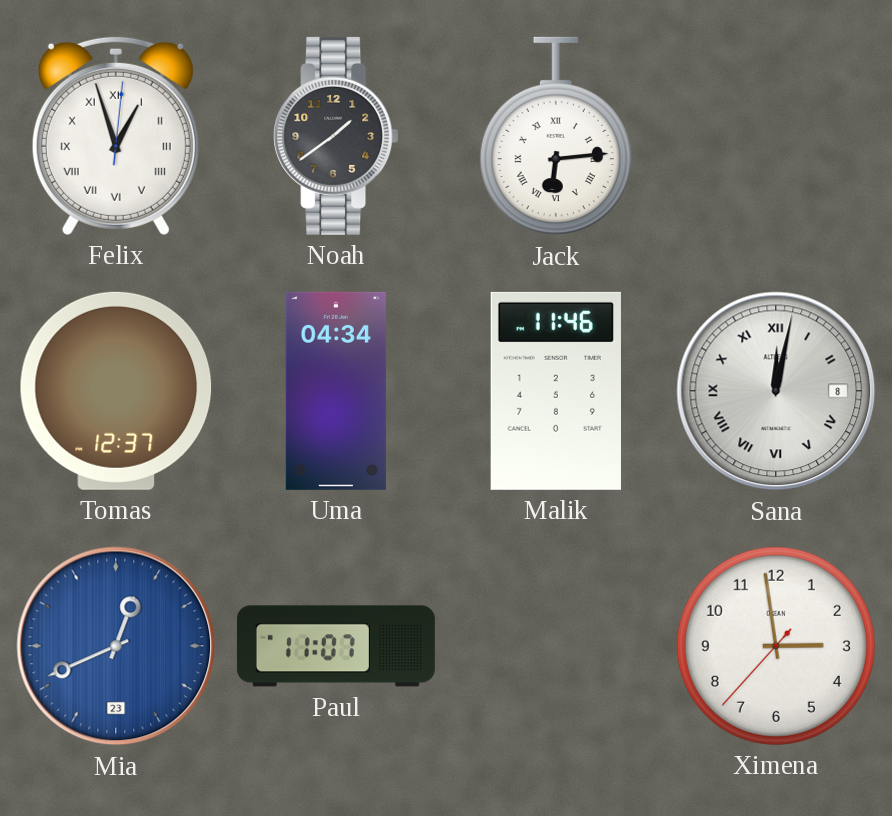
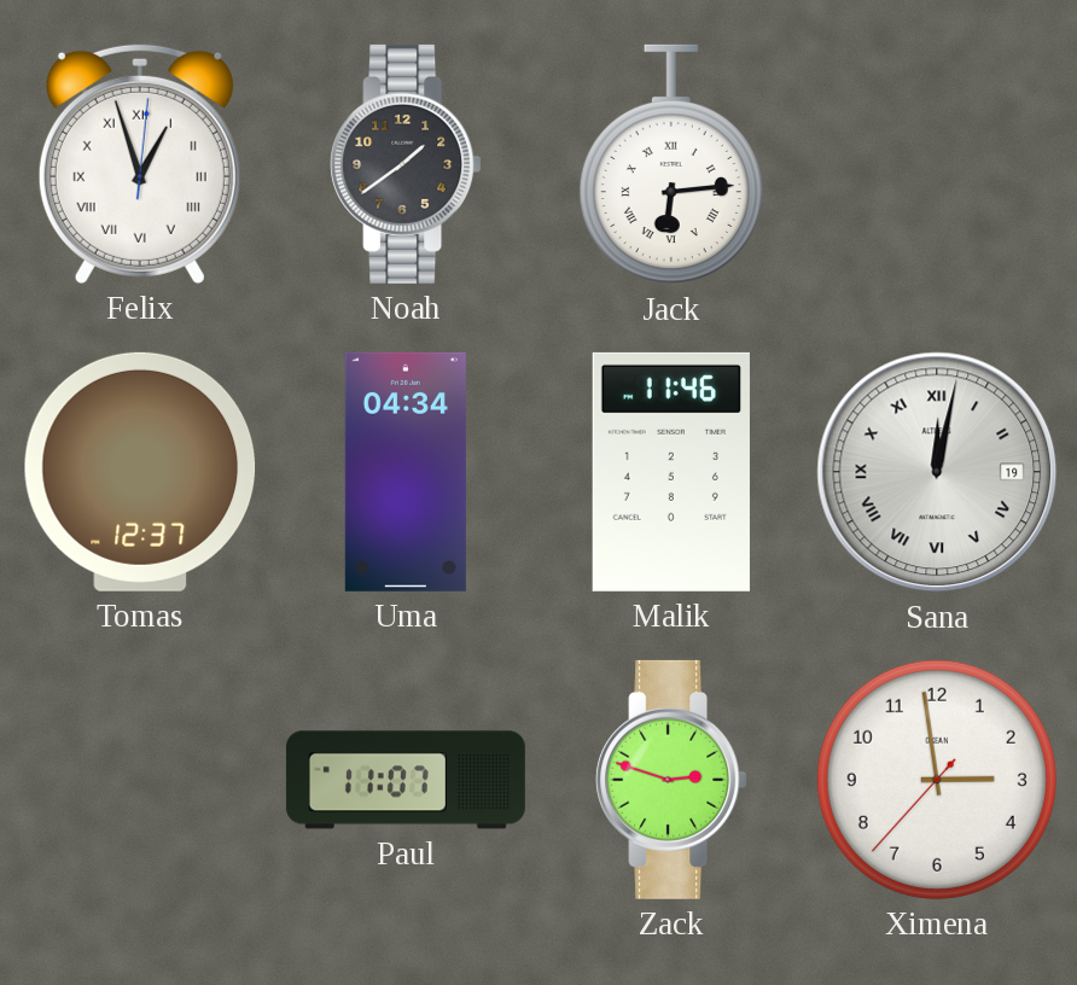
Sana date: 8 -> 19
Mia: 12:41 -> none
Zack: none -> 2:48
